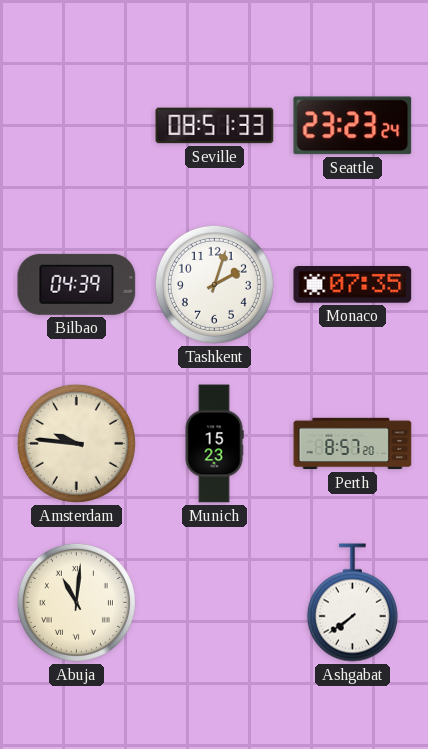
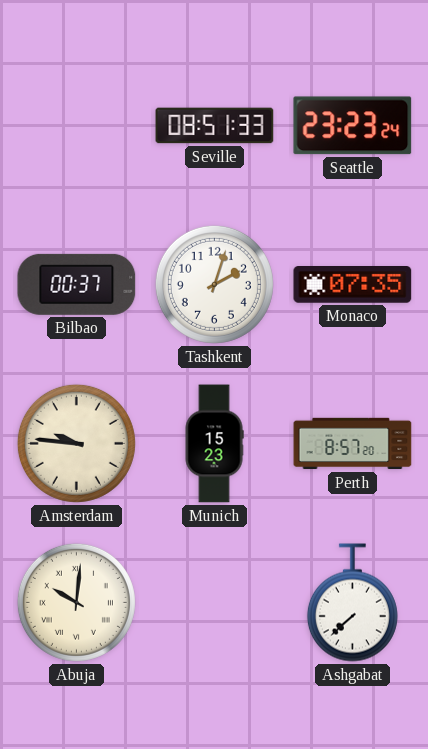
Bilbao: 04:39 -> 00:37
Abuja: 11:01 -> 10:01
Ashgabat: 7:39 -> 7:38
